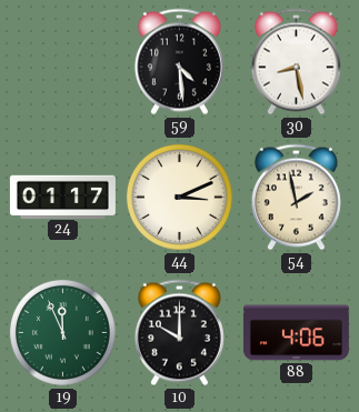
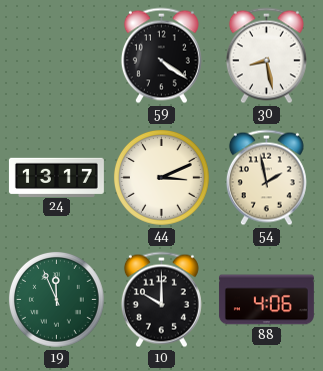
59: 4:29 -> 4:21
24: 01:17 -> 13:17
